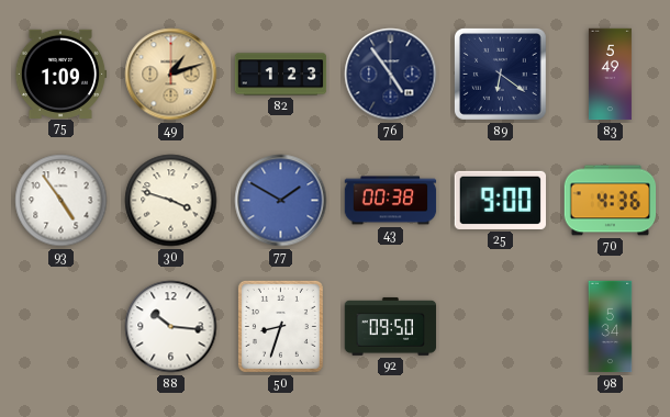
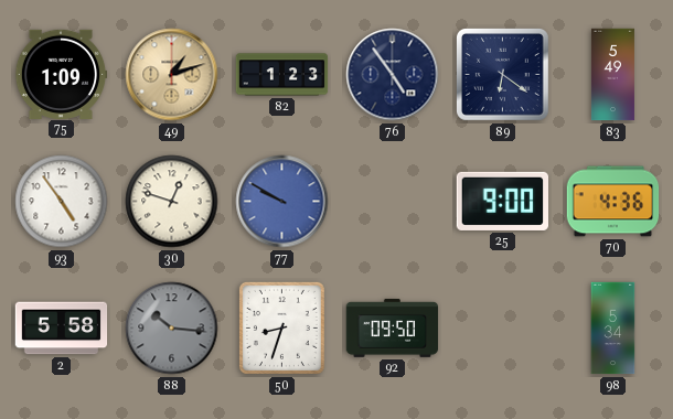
30: 3:48 -> 12:48
77: 1:50 -> 9:50
43: 00:38 -> none
2: none -> 5:58
88 dial: white -> grey
